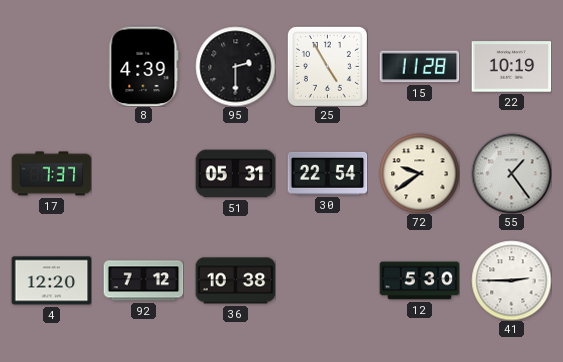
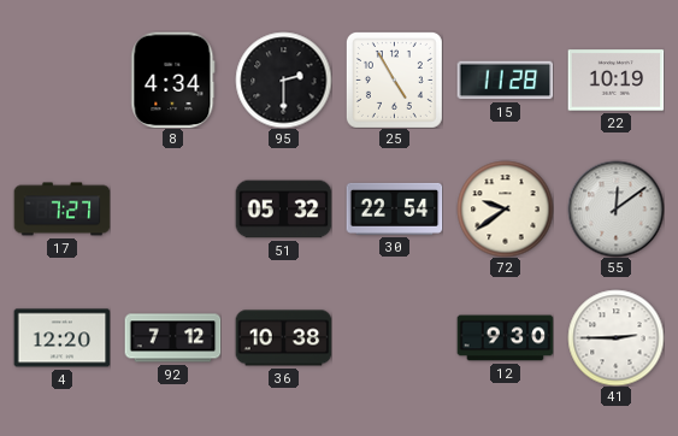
8: 4:39 -> 4:34
17: 7:37 -> 7:27
51: 05:31 -> 05:32
55: 1:24 -> 12:09
12: 5:30 -> 9:30
